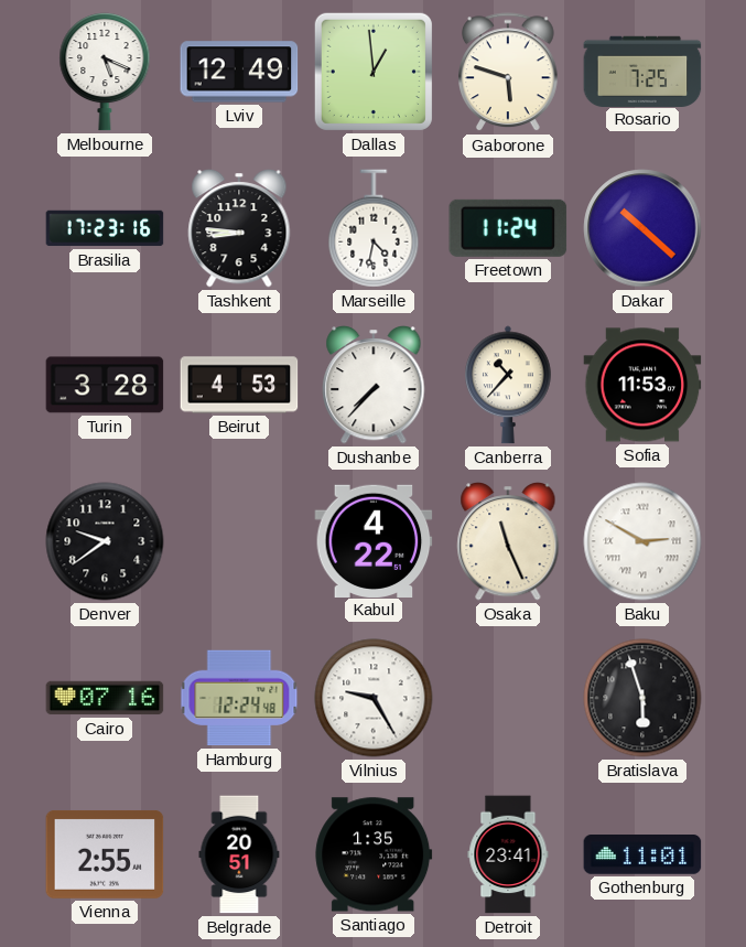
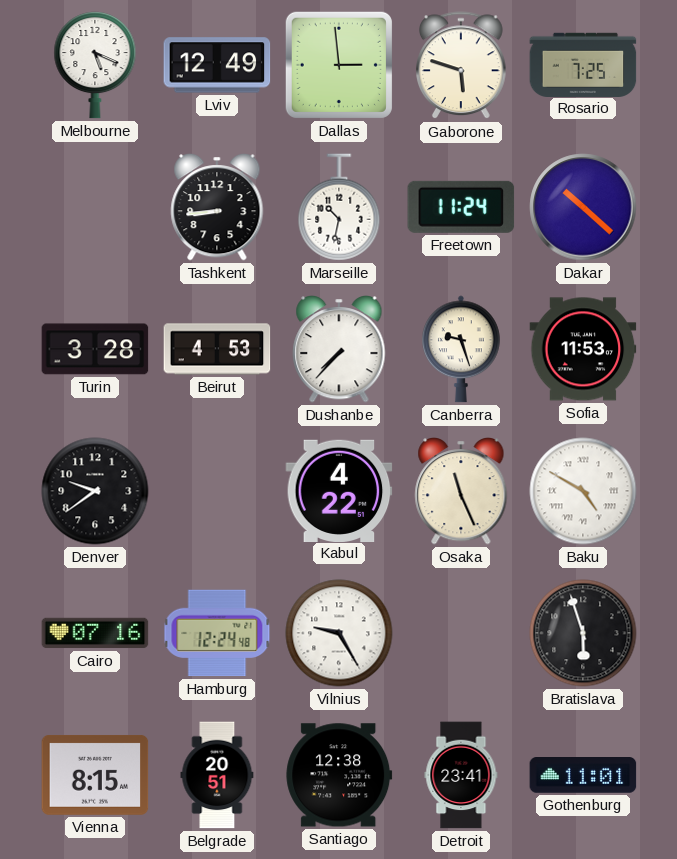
Dallas: 12:59 -> 2:59
Brasilia: 17:23 -> none
Tashkent: 8:46 -> 8:44
Marseille: 4:32 -> 10:32
Canberra: 10:37 -> 9:27
Baku: 2:50 -> 4:50
Vienna: 2:55 -> 8:15
Santiago: 1:35 -> 12:38
